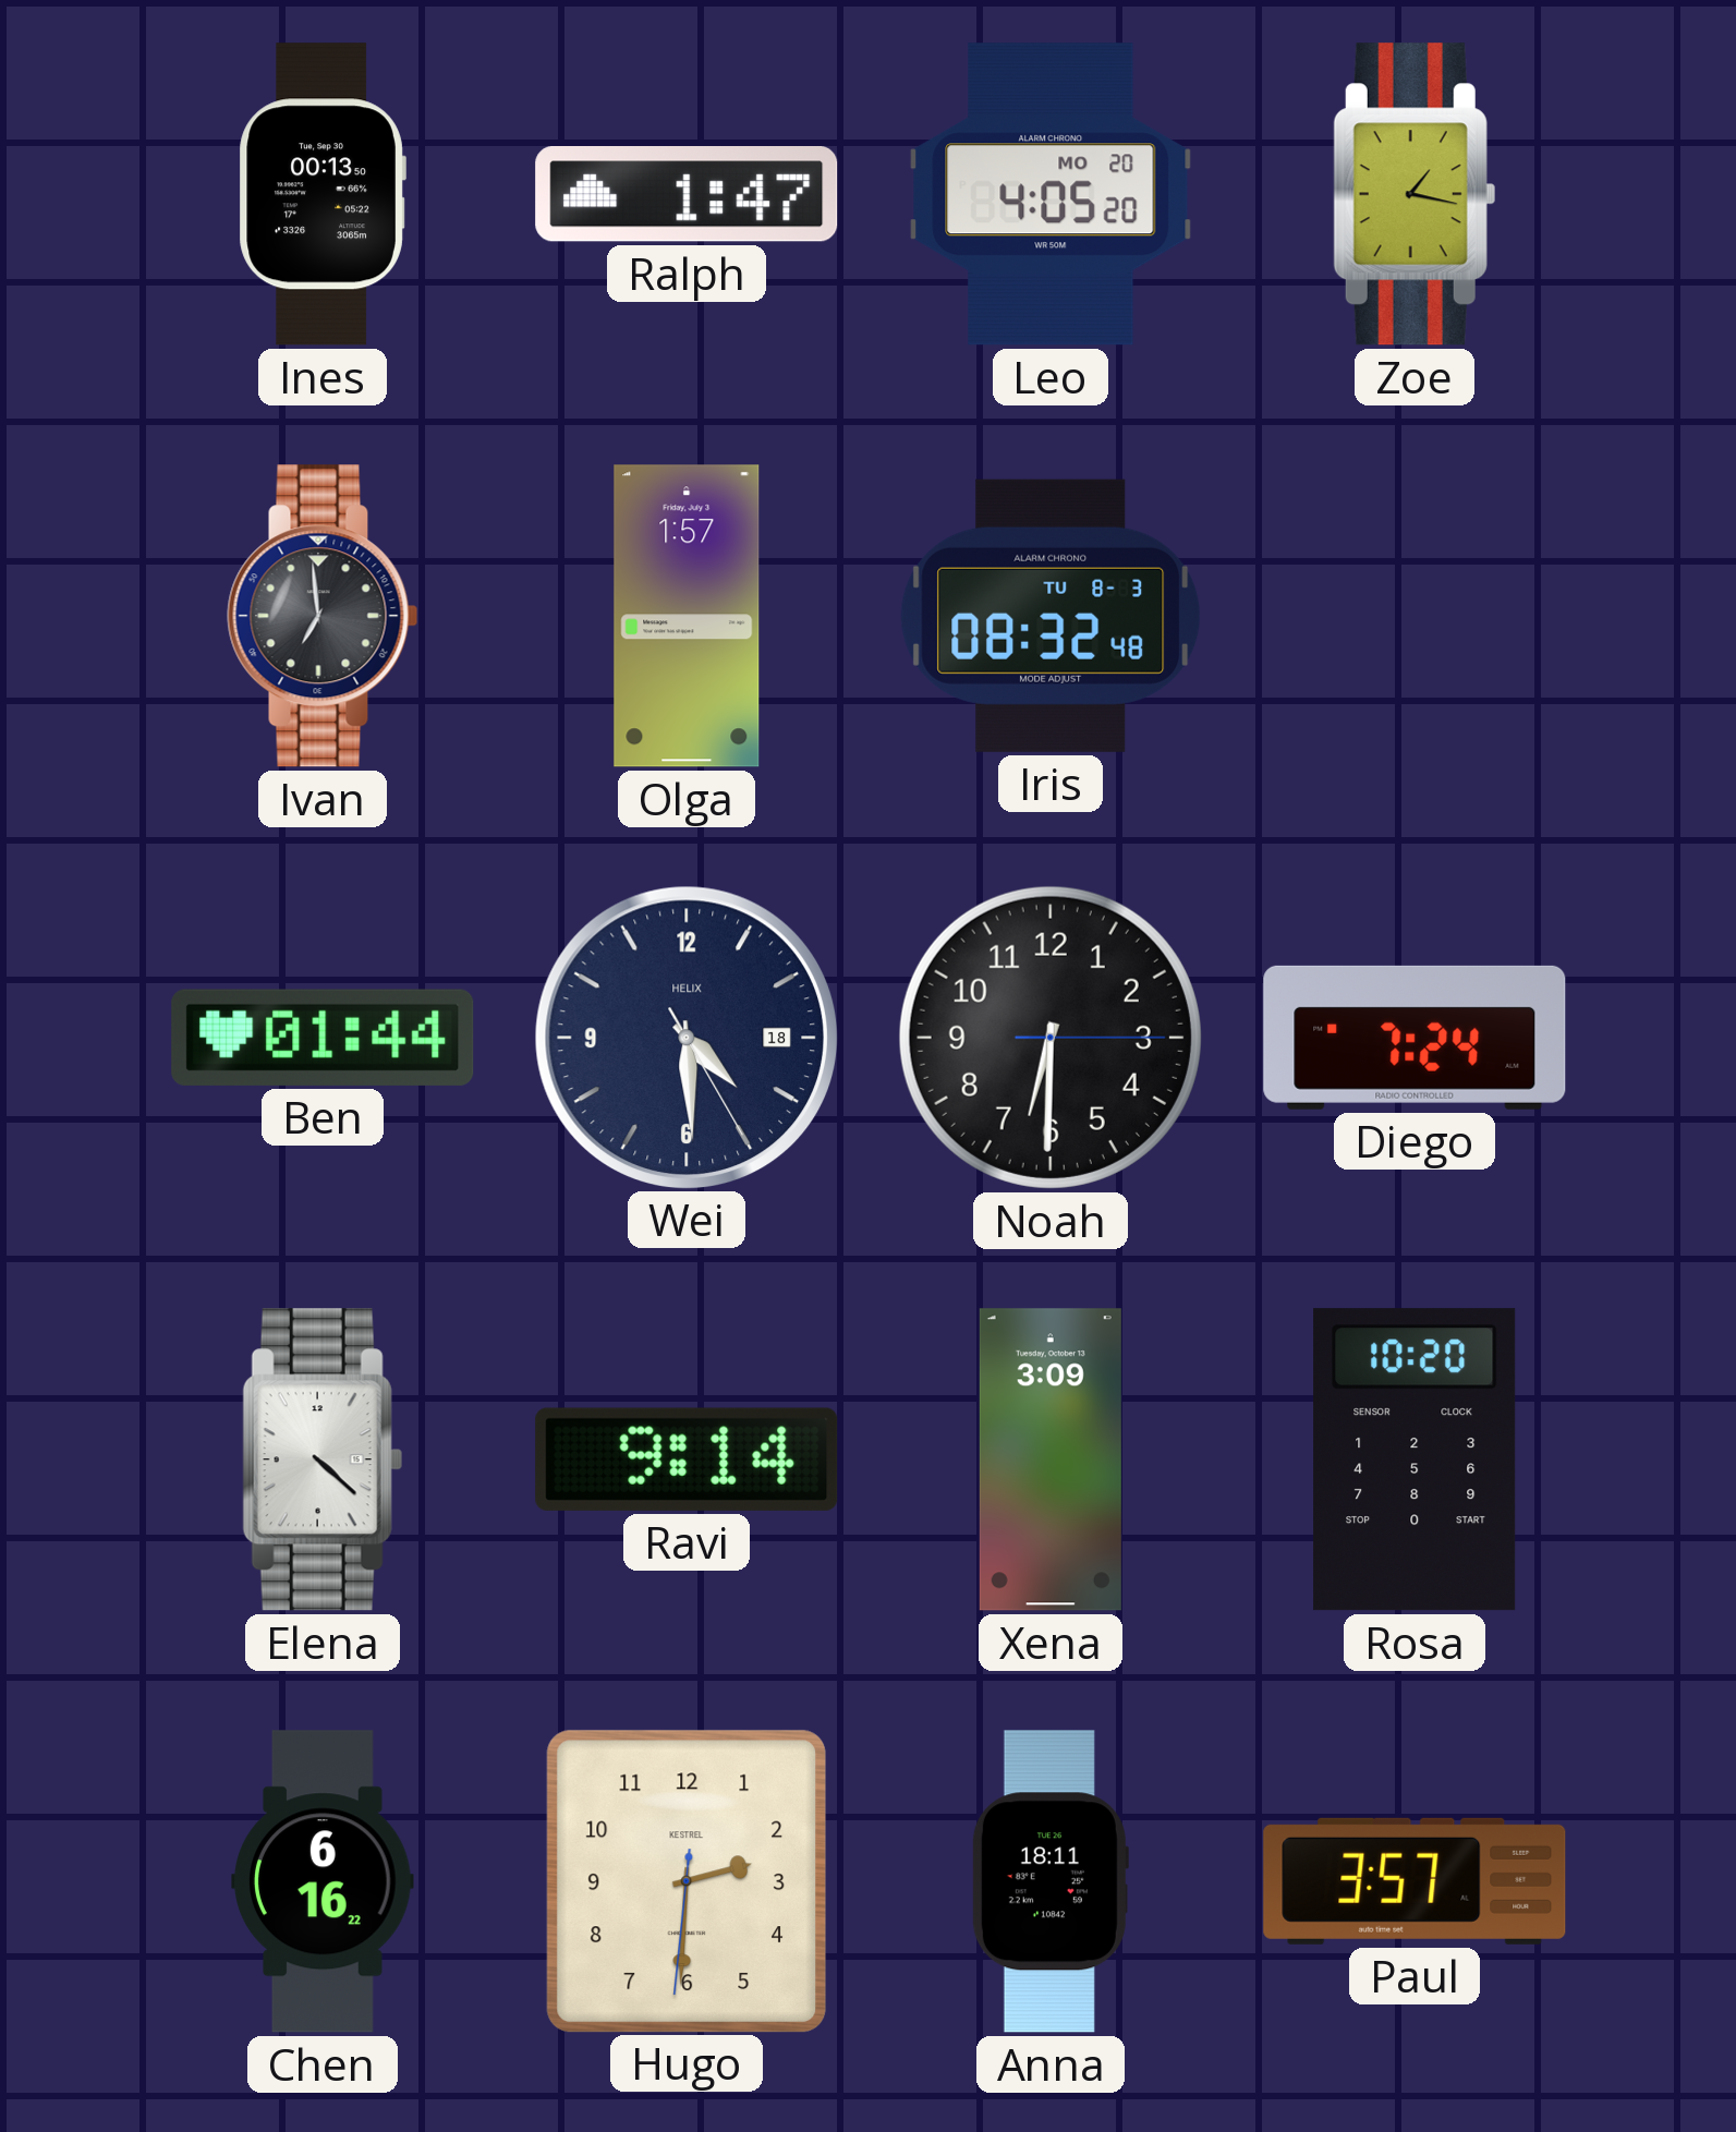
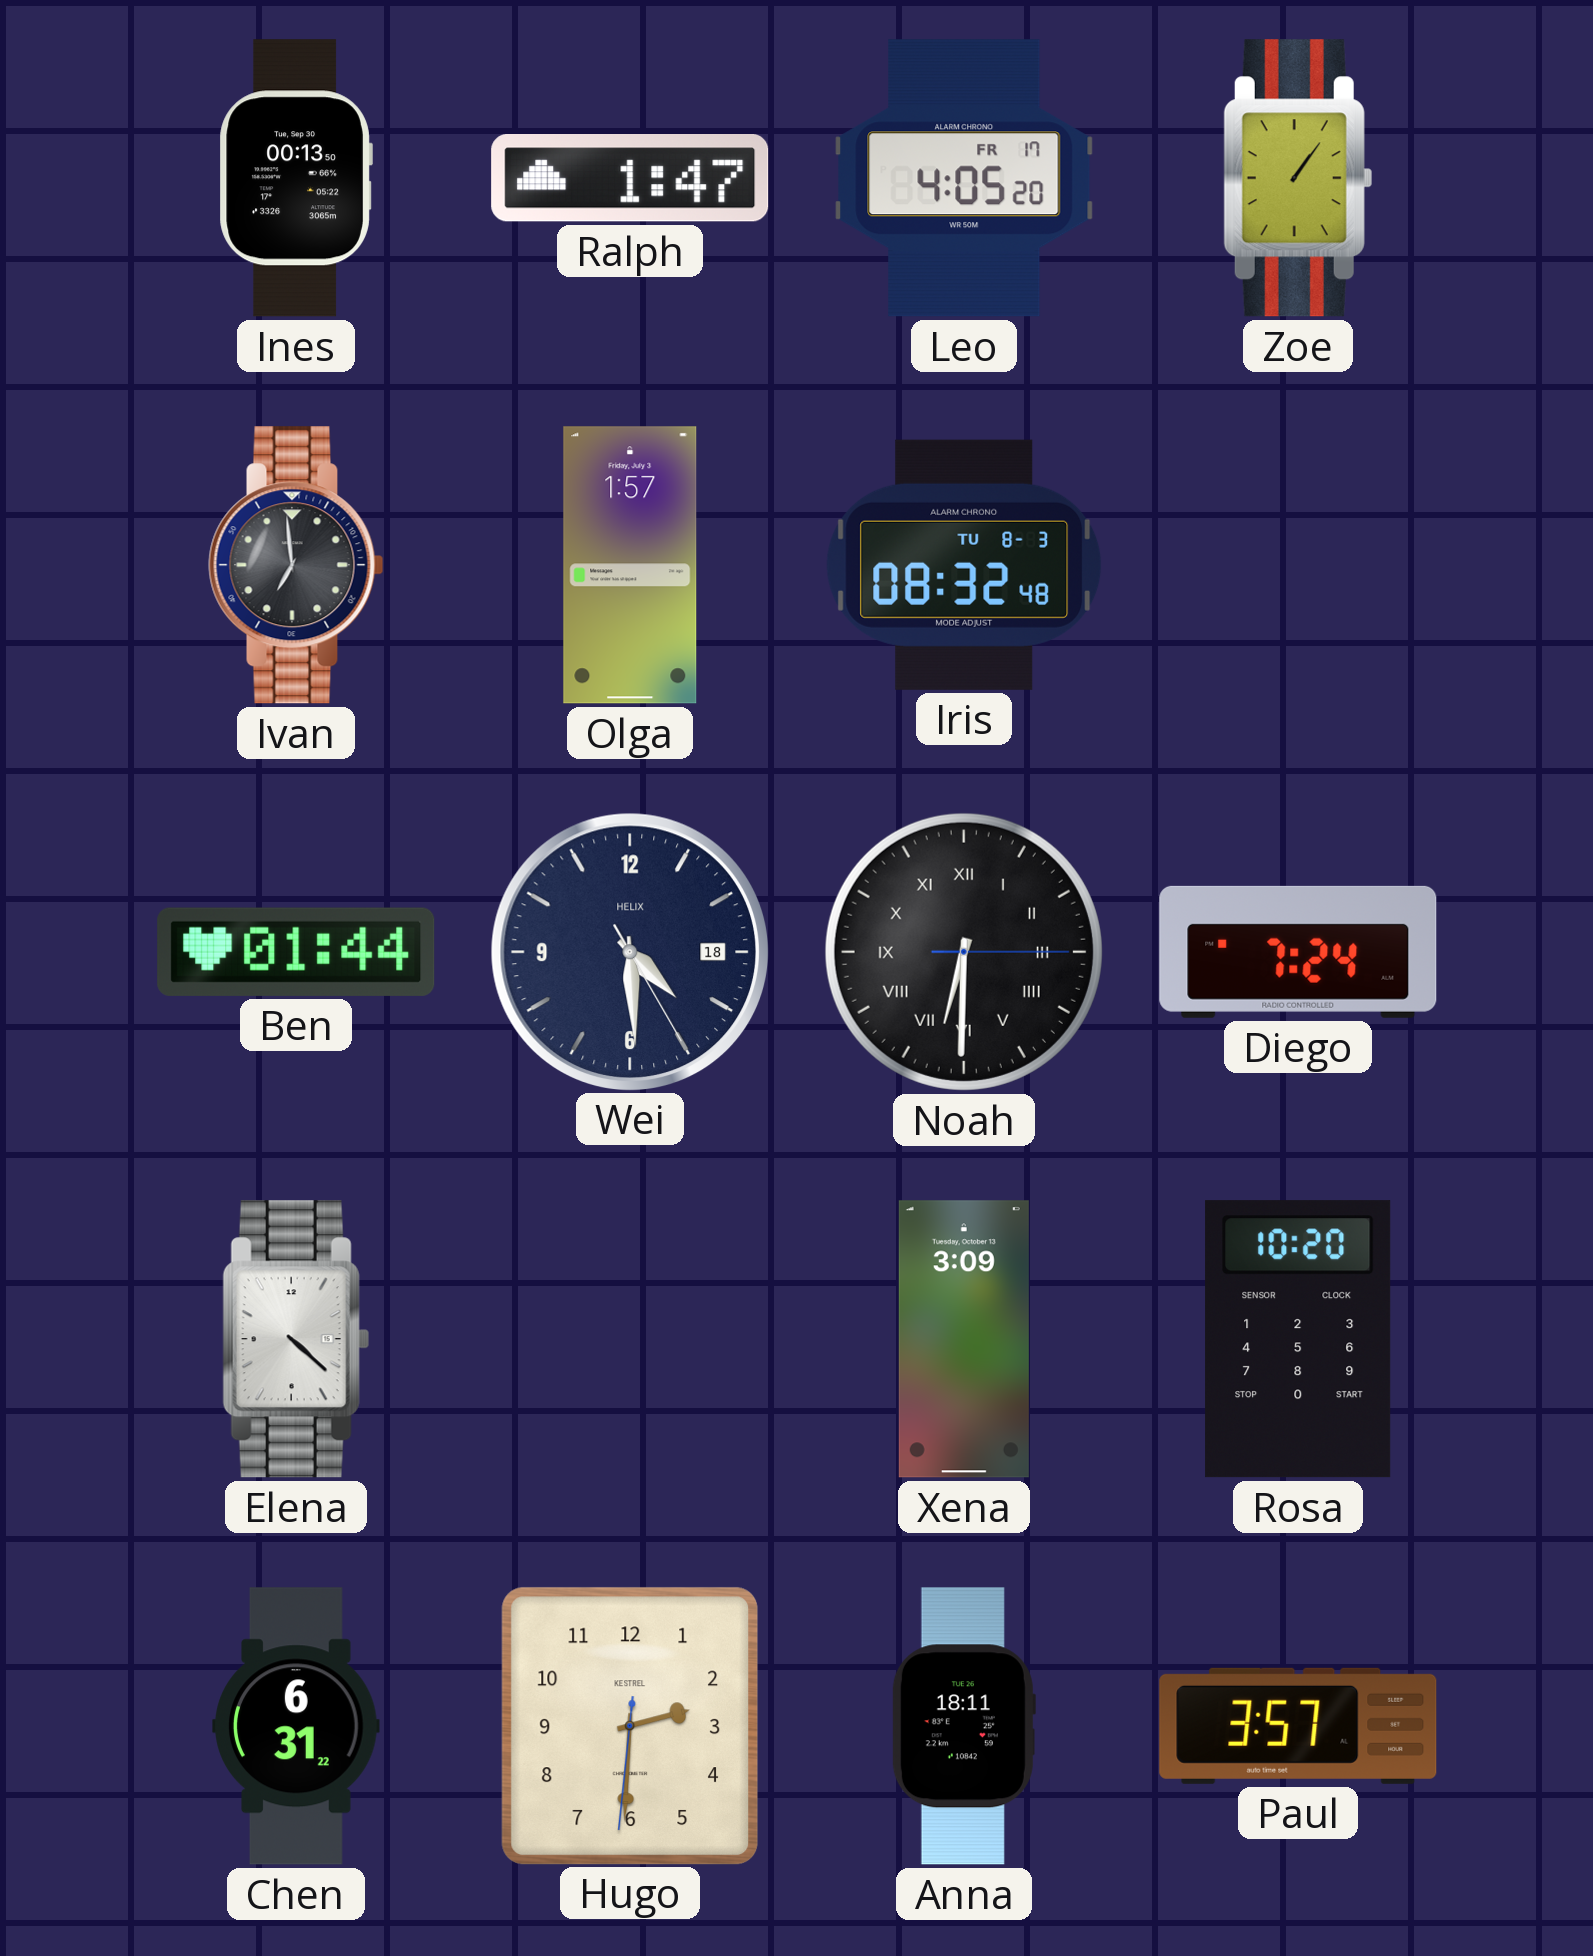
Leo date: MO 20 -> FR 17
Zoe: 1:17 -> 1:06
Noah numerals: Arabic -> Roman
Ravi: 9:14 -> none
Chen: 6:16 -> 6:31
